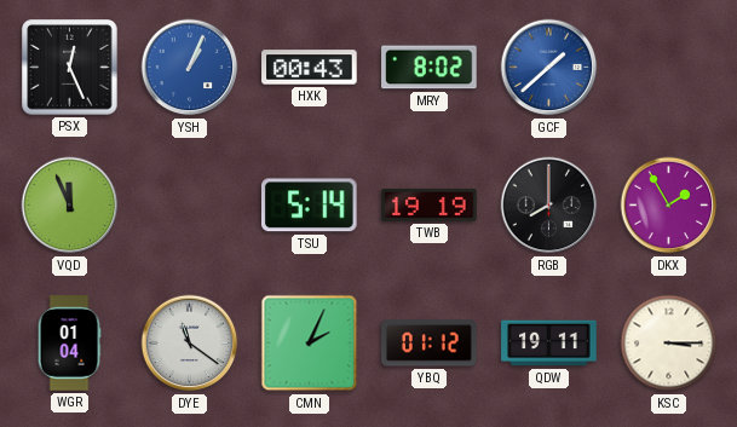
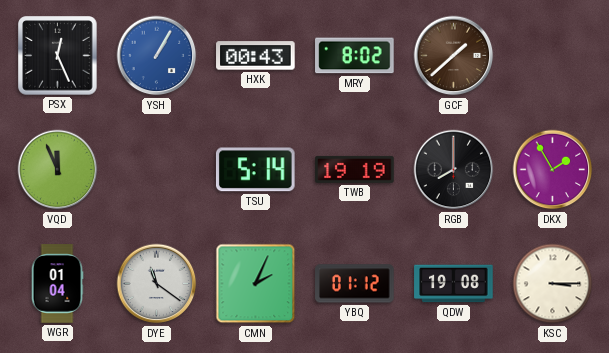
YSH: 1:04 -> 1:05
GCF dial: blue -> brown
QDW: 19:11 -> 19:08
